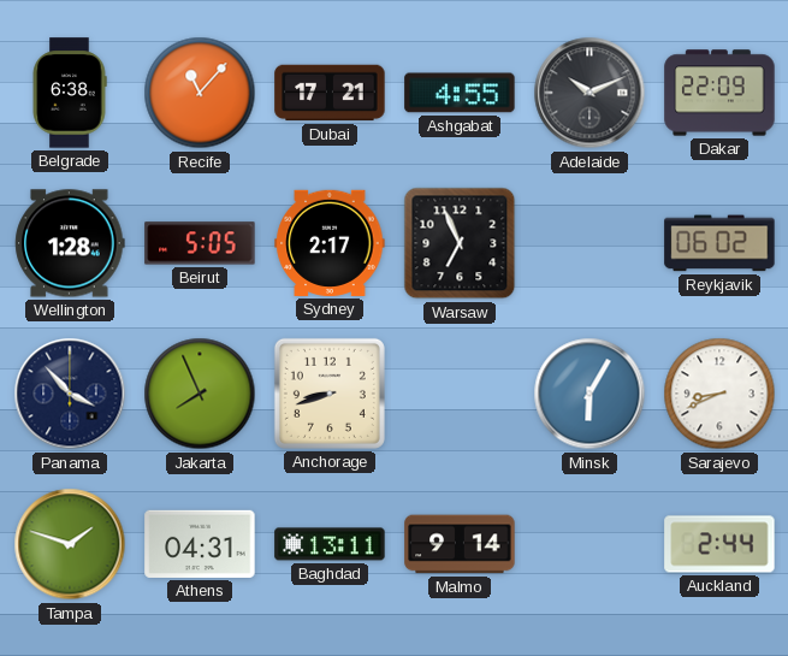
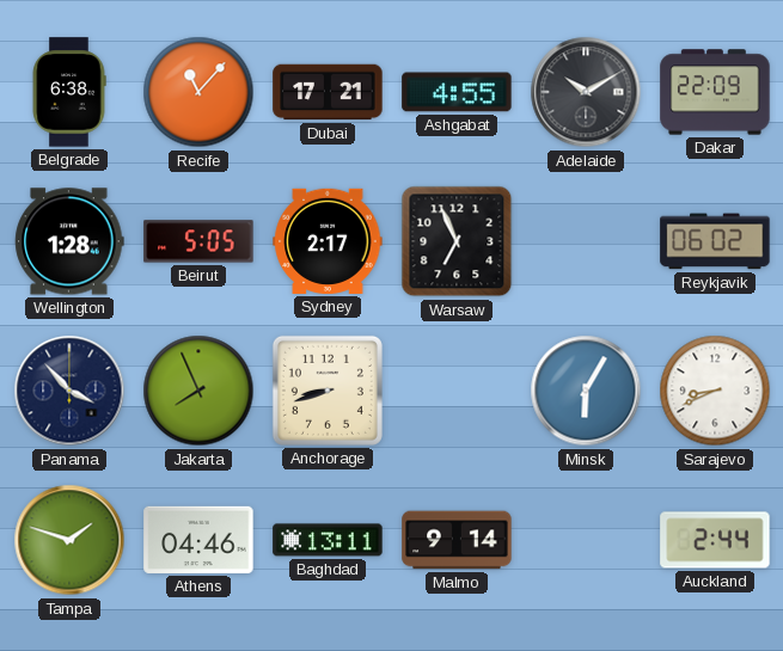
Adelaide: 10:11 -> 10:10
Athens: 04:31 -> 04:46
